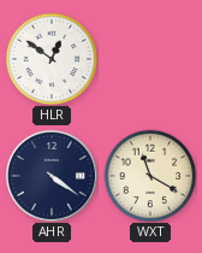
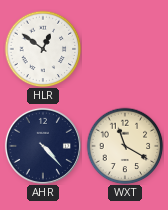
AHR: 4:21 -> 4:23
